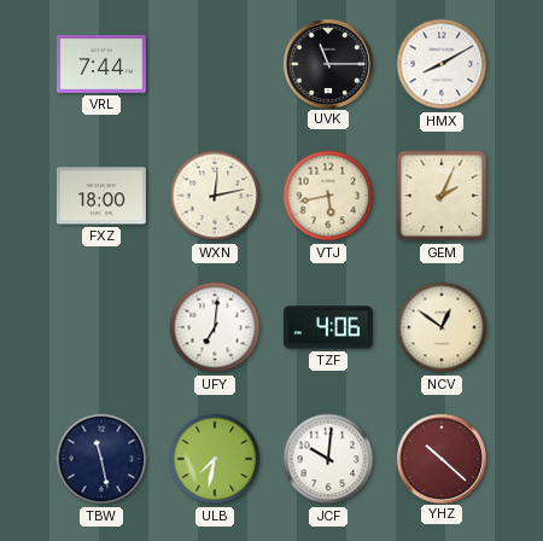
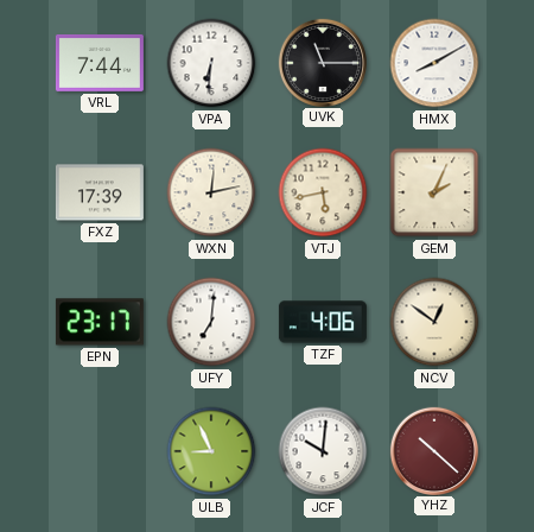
VPA: none -> 6:31
FXZ: 18:00 -> 17:39
EPN: none -> 23:17
TBW: 11:28 -> none
ULB: 7:32 -> 8:56
